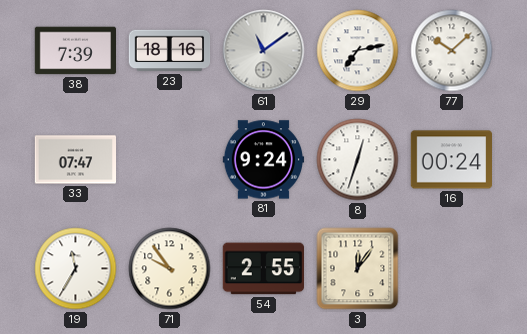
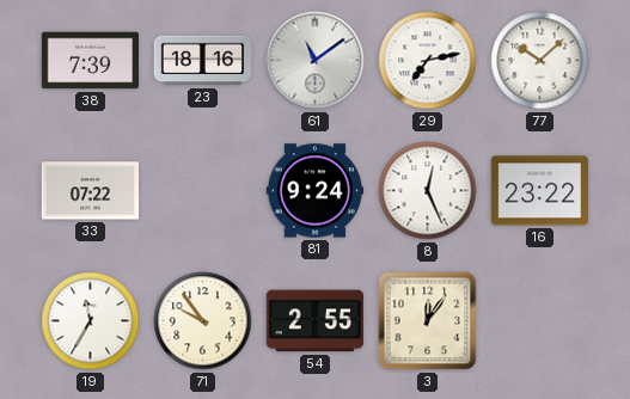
33: 07:47 -> 07:22
8: 12:33 -> 12:26
16: 00:24 -> 23:22
